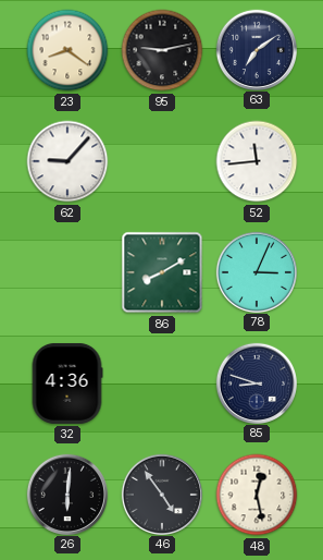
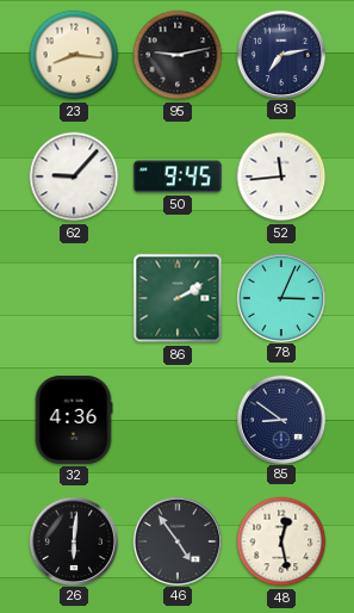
23: 8:21 -> 8:16
63: 7:09 -> 7:13
50: none -> 9:45
86: 8:10 -> 2:10
85: 8:48 -> 8:51
